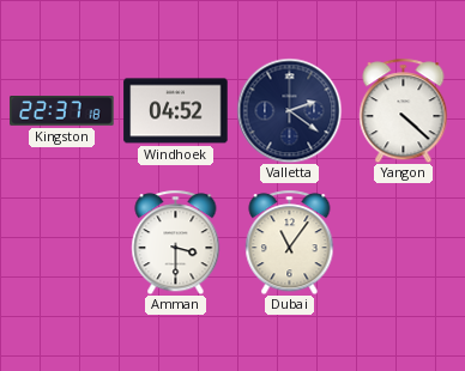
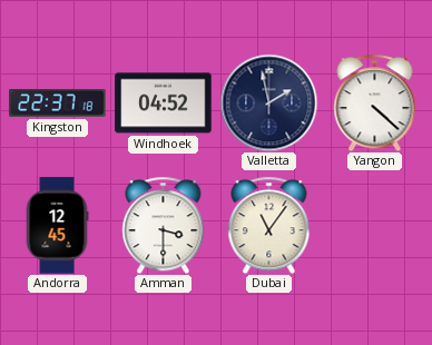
Valletta: 2:21 -> 1:58
Andorra: none -> 12:45
